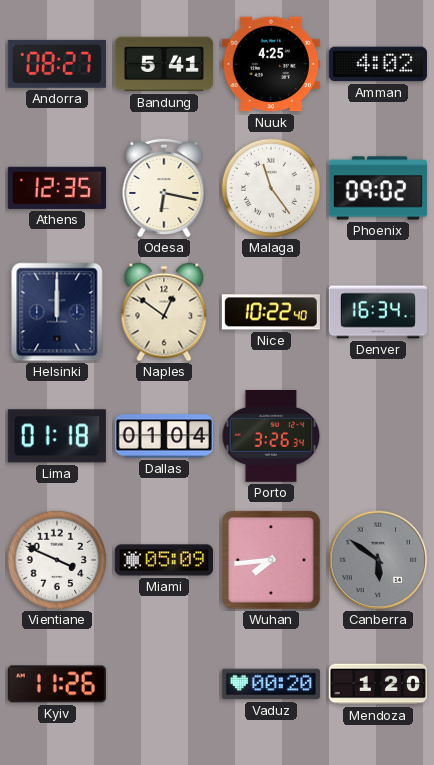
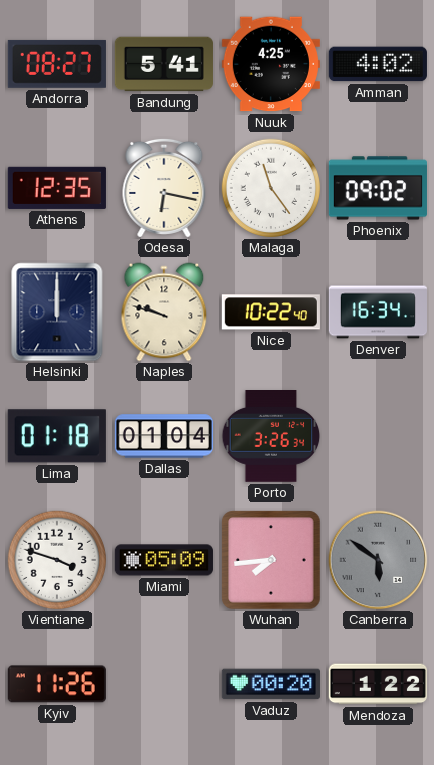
Naples: 12:51 -> 9:48
Vientiane: 3:49 -> 3:48
Mendoza: 1:20 -> 1:22
